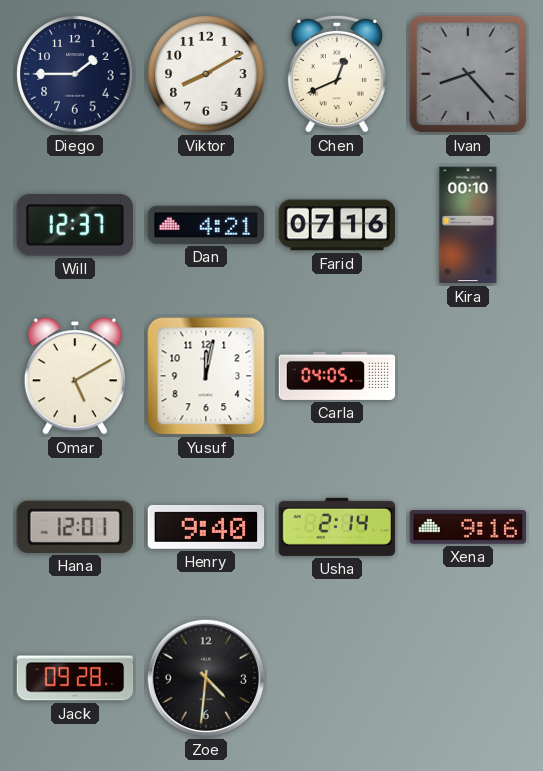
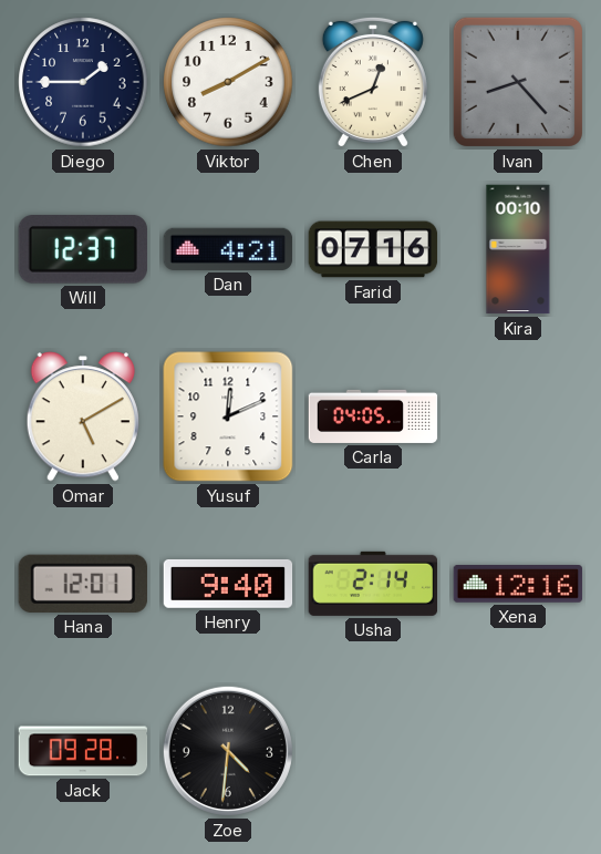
Yusuf: 12:02 -> 12:11
Xena: 9:16 -> 12:16
